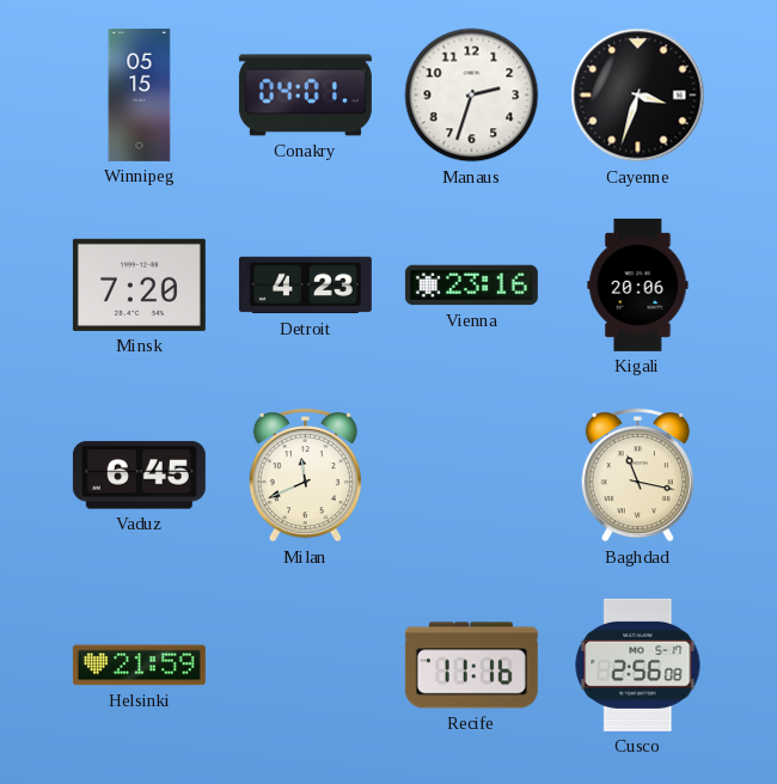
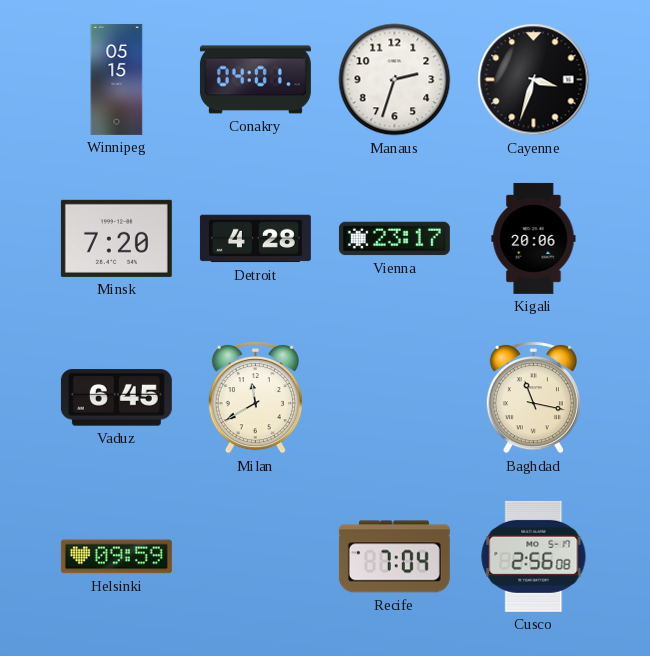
Detroit: 4:23 -> 4:28
Vienna: 23:16 -> 23:17
Milan: 11:41 -> 11:40
Helsinki: 21:59 -> 09:59
Recife: 11:16 -> 7:04
